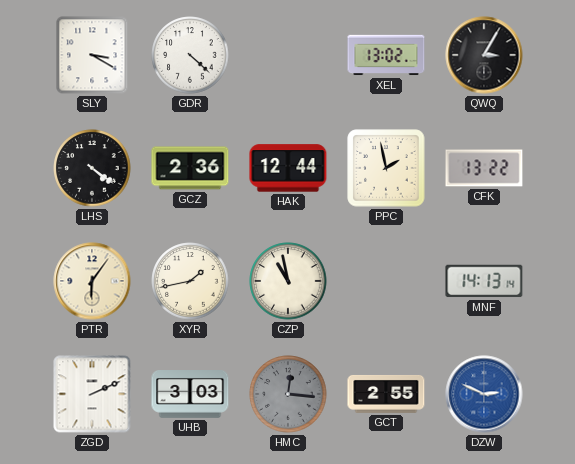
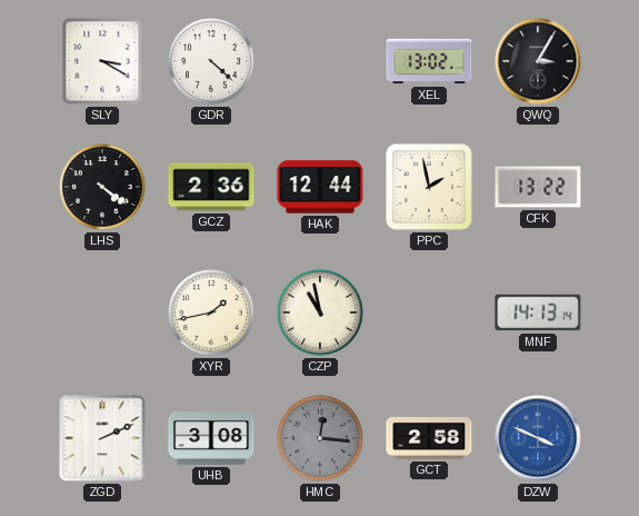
PTR: 6:06 -> none
UHB: 3:03 -> 3:08
GCT: 2:55 -> 2:58
DZW: 2:49 -> 3:49
